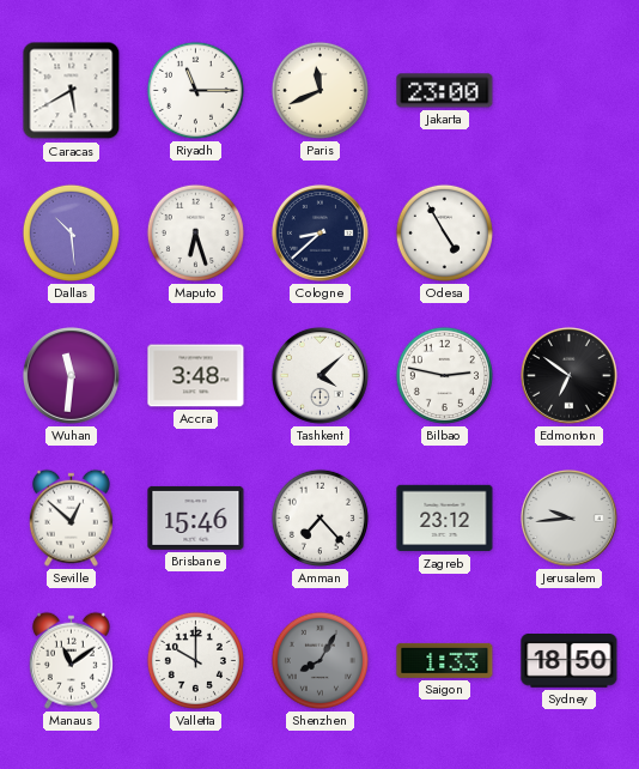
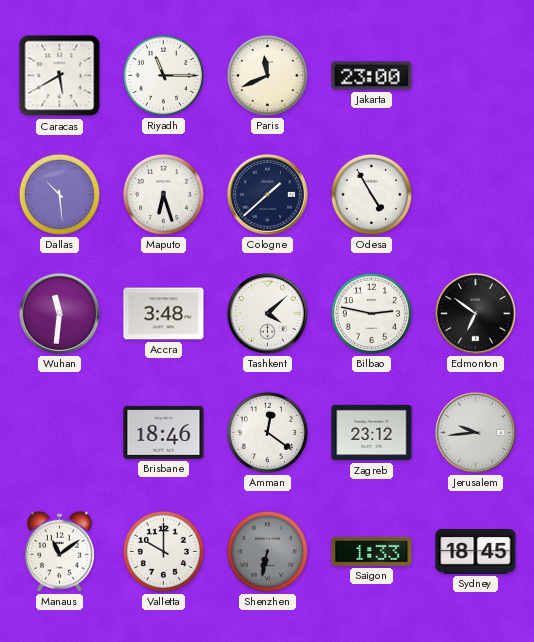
Cologne: 8:38 -> 1:38
Seville: 12:52 -> none
Brisbane: 15:46 -> 18:46
Amman: 7:23 -> 12:21
Shenzhen: 8:05 -> 6:32
Sydney: 18:50 -> 18:45
